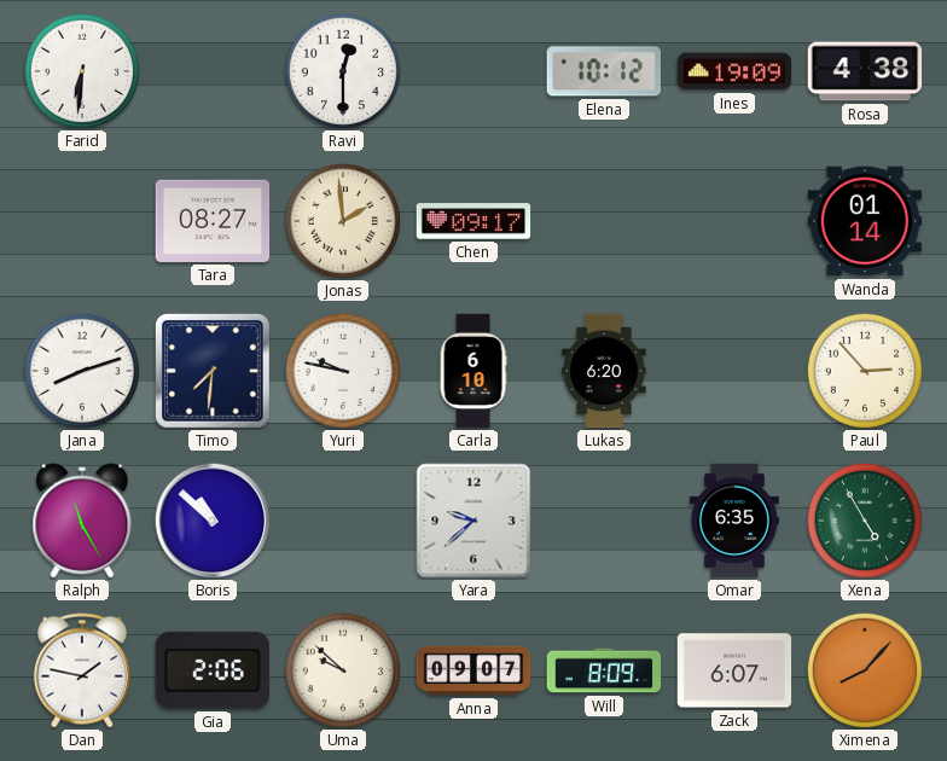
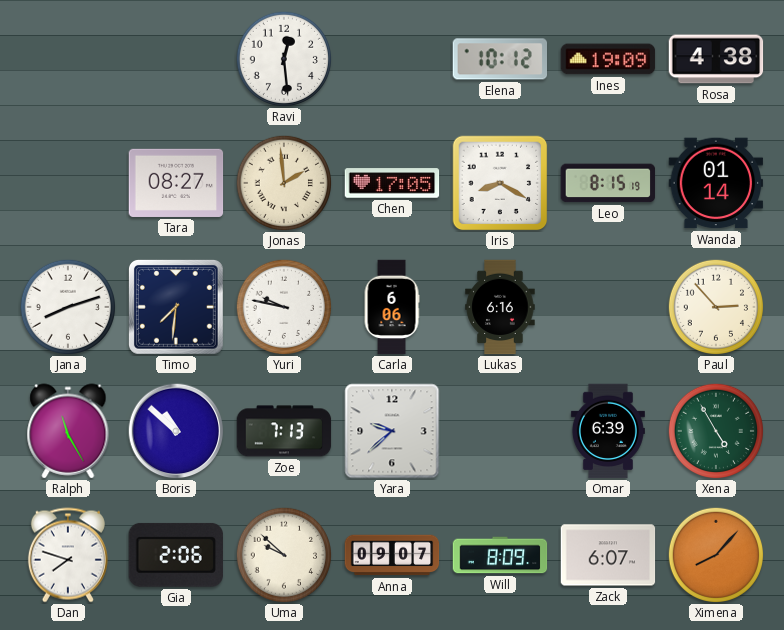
Farid: 6:31 -> none
Ravi: 12:30 -> 12:29
Chen: 09:17 -> 17:05
Iris: none -> 8:20
Leo: none -> 8:15
Carla: 6:10 -> 6:06
Lukas: 6:20 -> 6:16
Zoe: none -> 7:13
Omar: 6:35 -> 6:39
Dan: 1:47 -> 7:48
